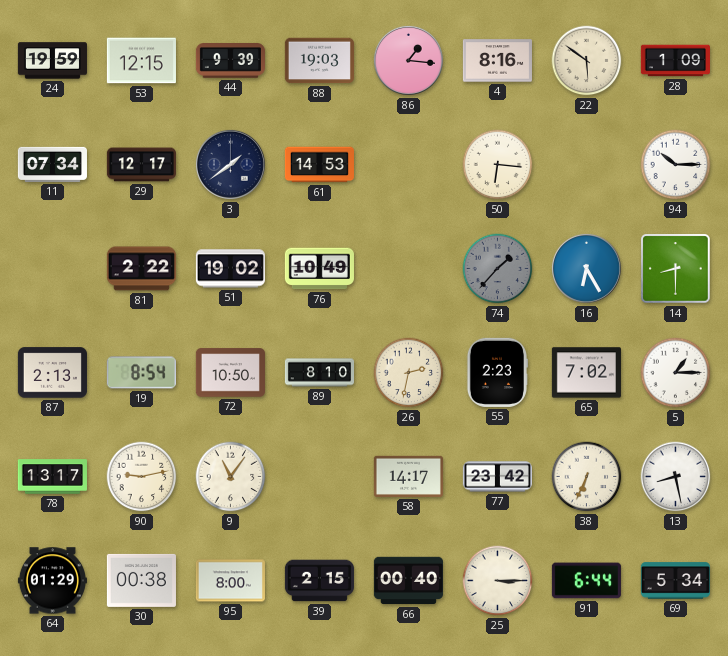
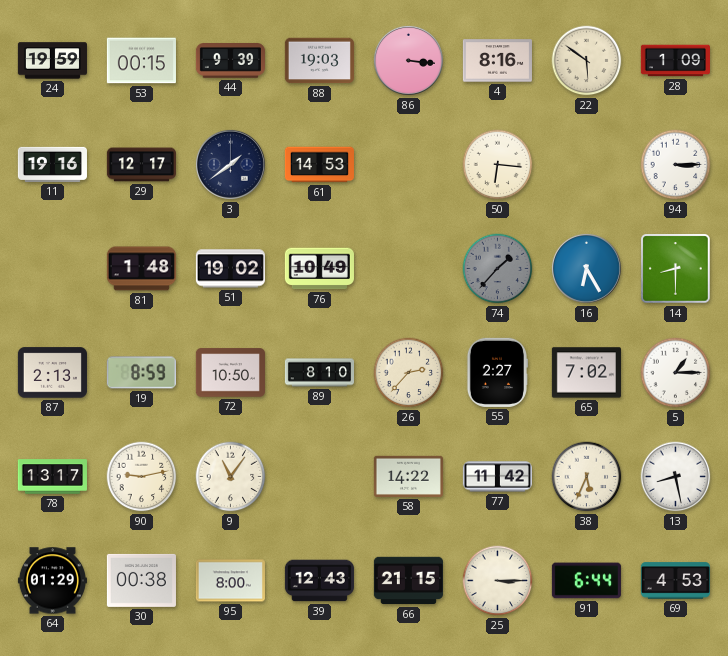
53: 12:15 -> 00:15
86: 1:16 -> 3:16
11: 07:34 -> 19:16
94: 10:15 -> 3:15
81: 2:22 -> 1:48
19: 8:54 -> 8:59
26: 2:32 -> 2:37
55: 2:23 -> 2:27
58: 14:17 -> 14:22
77: 23:42 -> 11:42
38: 6:34 -> 5:34
39: 2:15 -> 12:43
66: 00:40 -> 21:15
69: 5:34 -> 4:53
